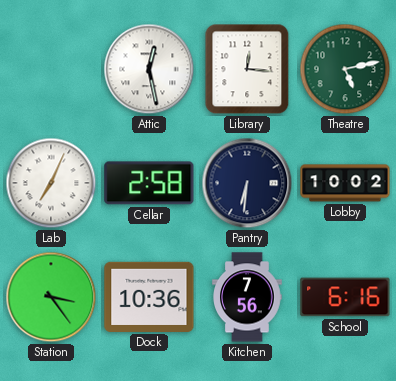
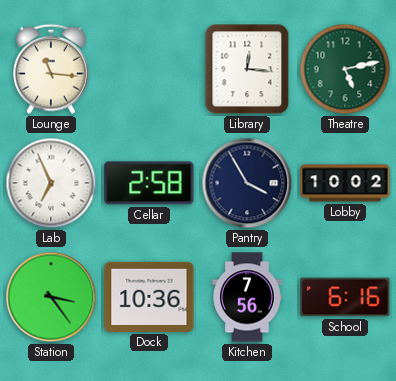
Lounge: none -> 11:16
Attic: 12:28 -> none
Lab: 7:04 -> 6:56
Pantry: 6:31 -> 3:55
